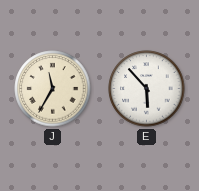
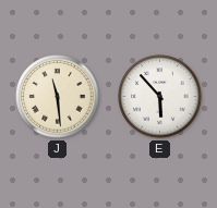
J: 11:35 -> 11:29
